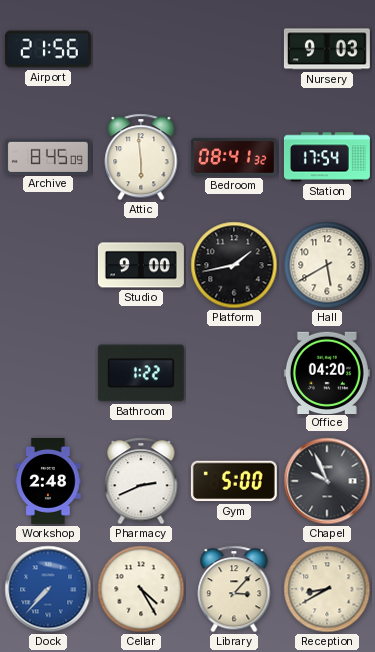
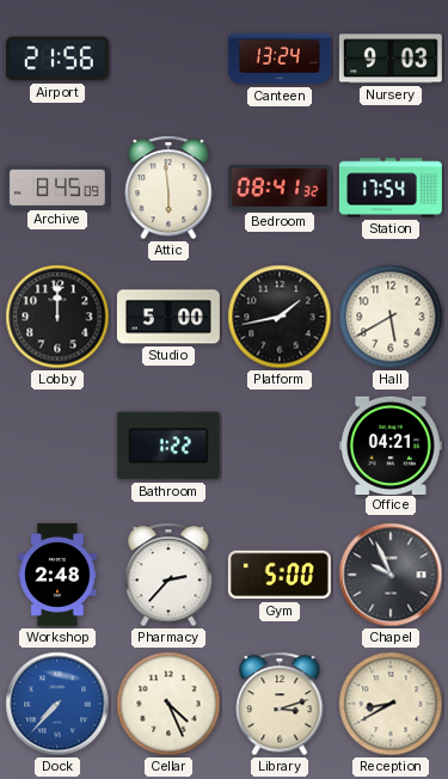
Canteen: none -> 13:24
Lobby: none -> 12:00
Studio: 9:00 -> 5:00
Office: 04:20 -> 04:21
Pharmacy: 2:41 -> 2:37
Cellar: 4:25 -> 4:26
Library: 3:07 -> 3:12
